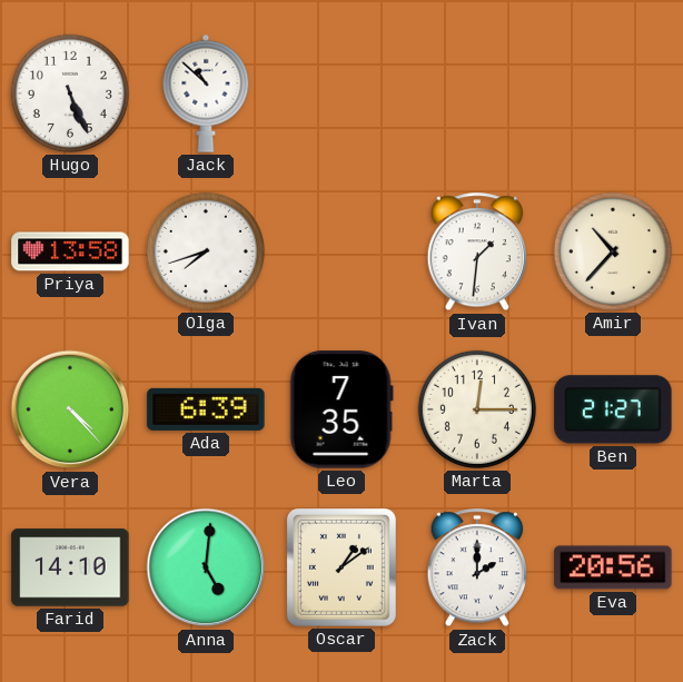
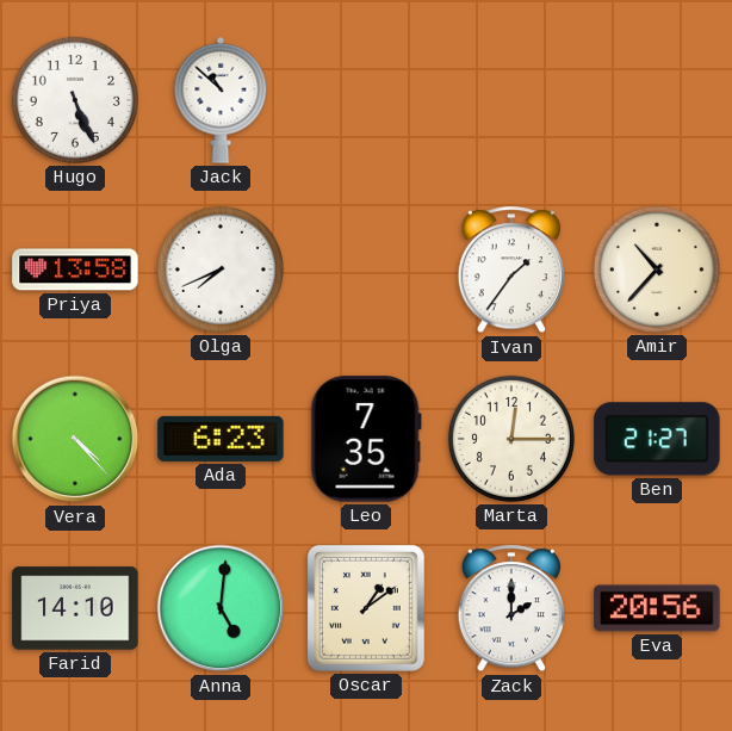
Olga: 7:42 -> 7:41
Ivan: 1:31 -> 1:36
Ada: 6:39 -> 6:23
